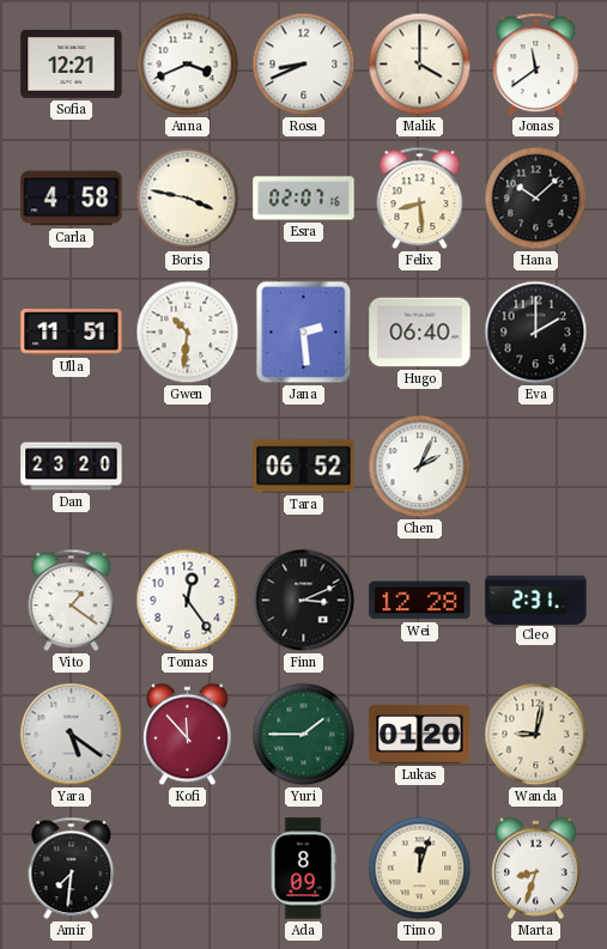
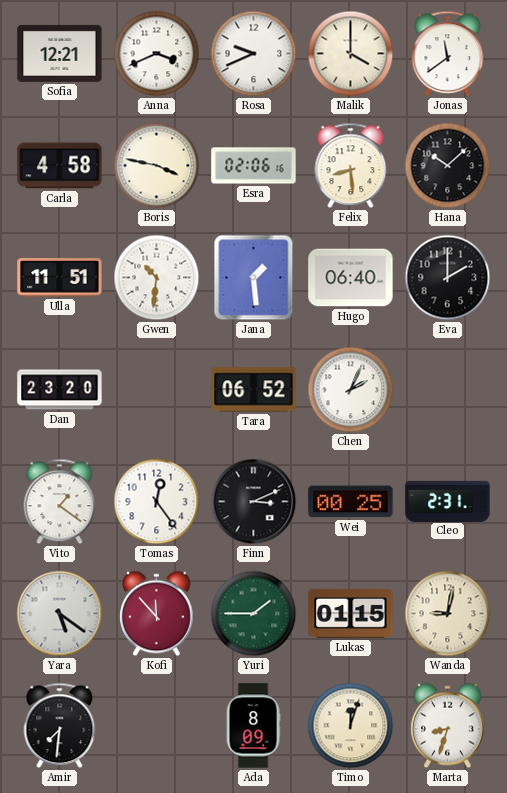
Rosa: 8:41 -> 9:41
Esra: 02:07 -> 02:06
Jana: 2:29 -> 1:29
Wei: 12:28 -> 00:25
Lukas: 01:20 -> 01:15
